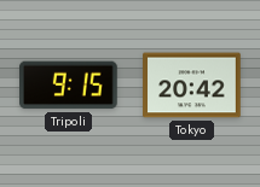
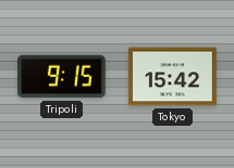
Tokyo: 20:42 -> 15:42
